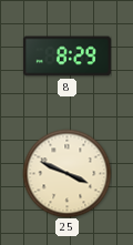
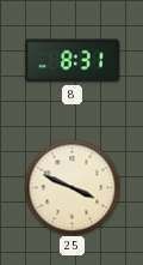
8: 8:29 -> 8:31
